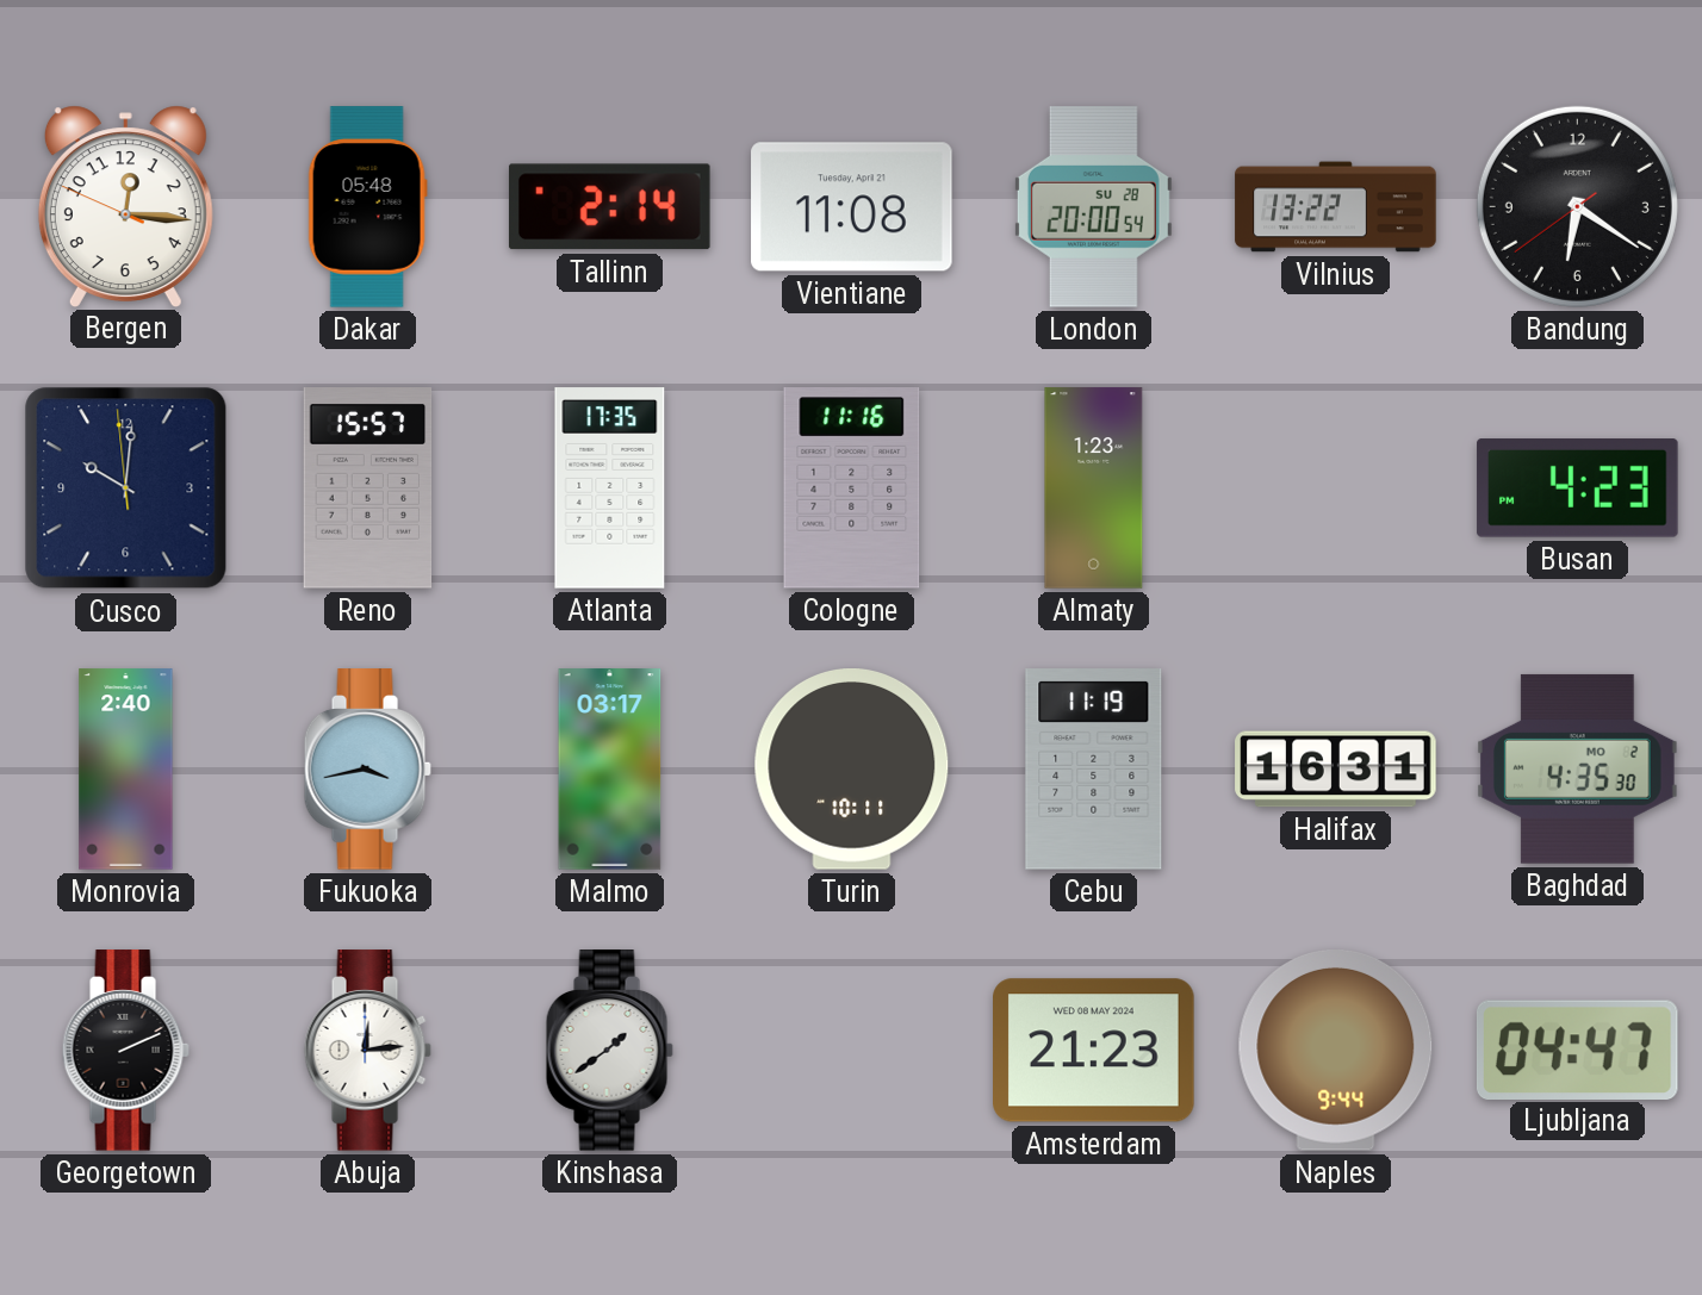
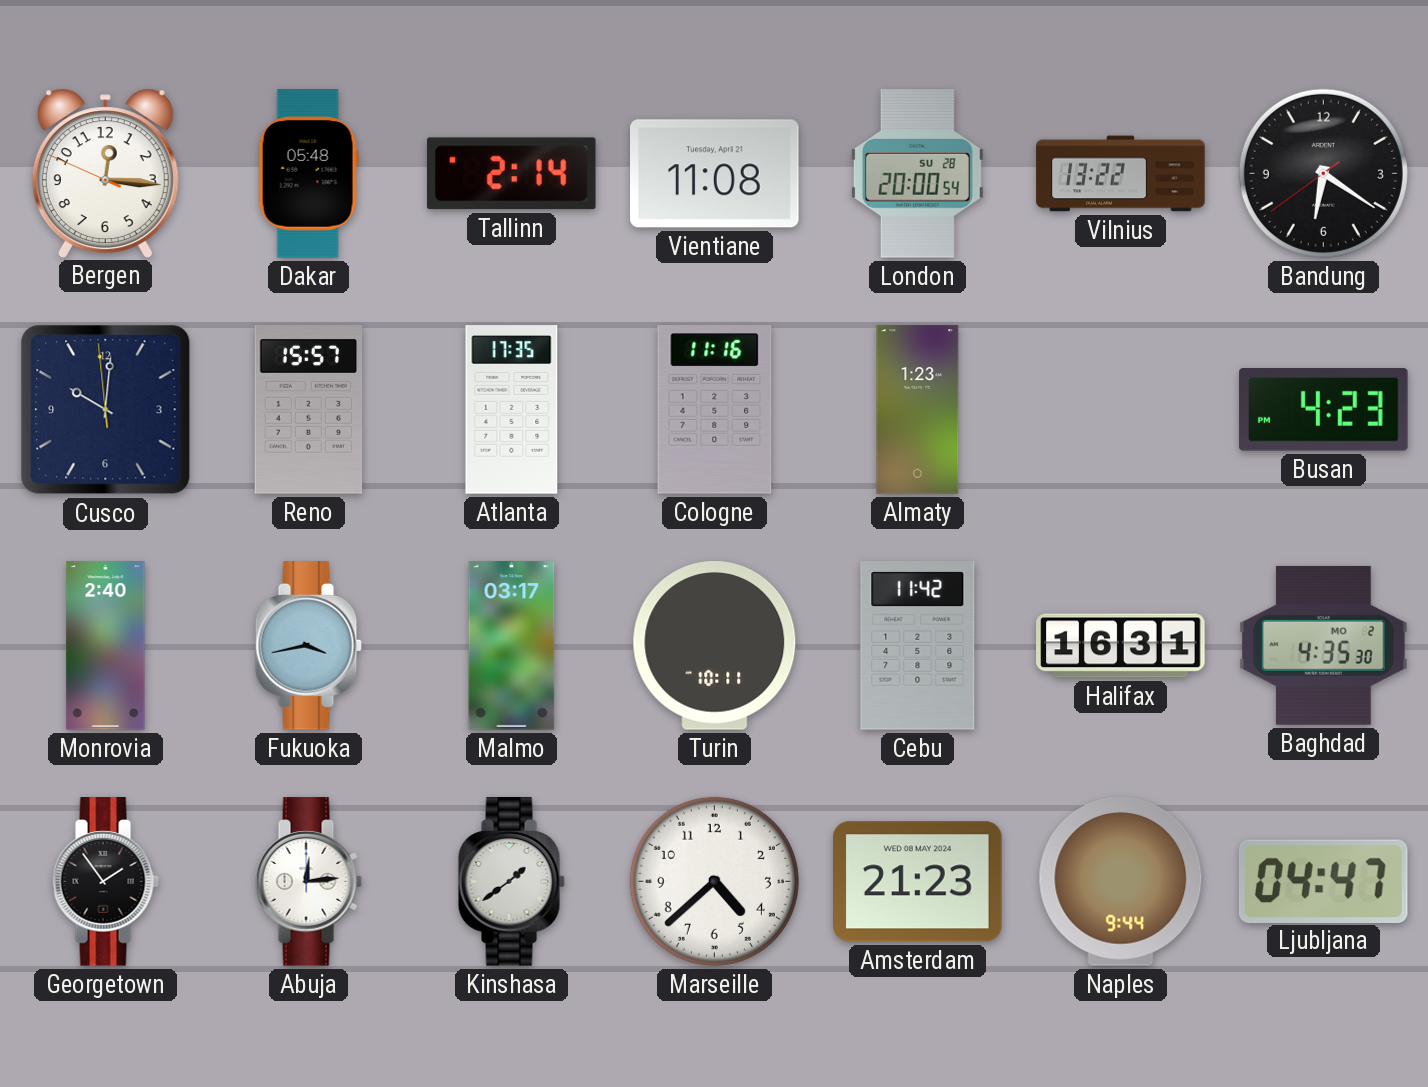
Cebu: 11:19 -> 11:42
Georgetown: 2:11 -> 1:54
Marseille: none -> 4:38
